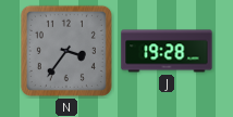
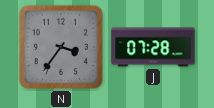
J: 19:28 -> 07:28
